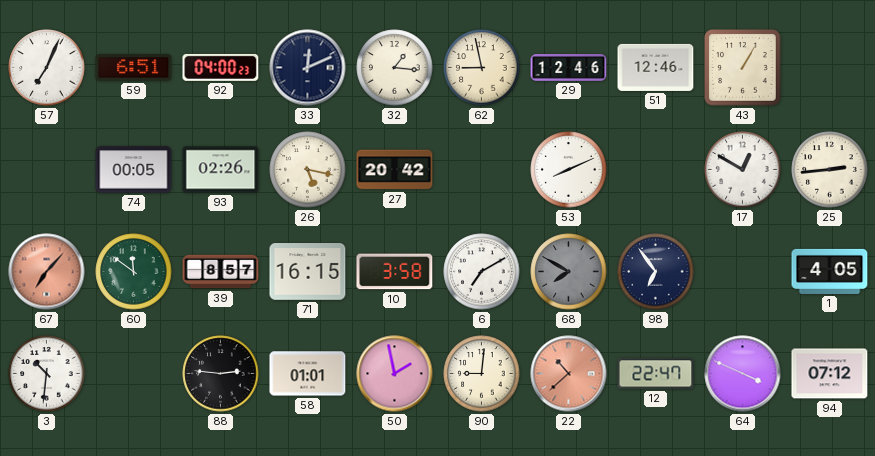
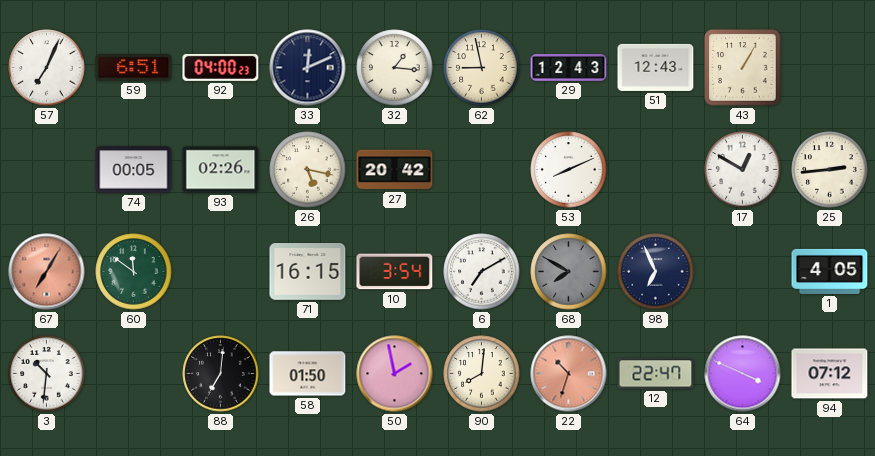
29: 12:46 -> 12:43
51: 12:46 -> 12:43
67: 7:07 -> 7:05
39: 8:57 -> none
10: 3:58 -> 3:54
98: 6:54 -> 6:56
88: 2:46 -> 7:01
58: 01:01 -> 01:50
90: 9:01 -> 8:01
22: 10:38 -> 10:33
